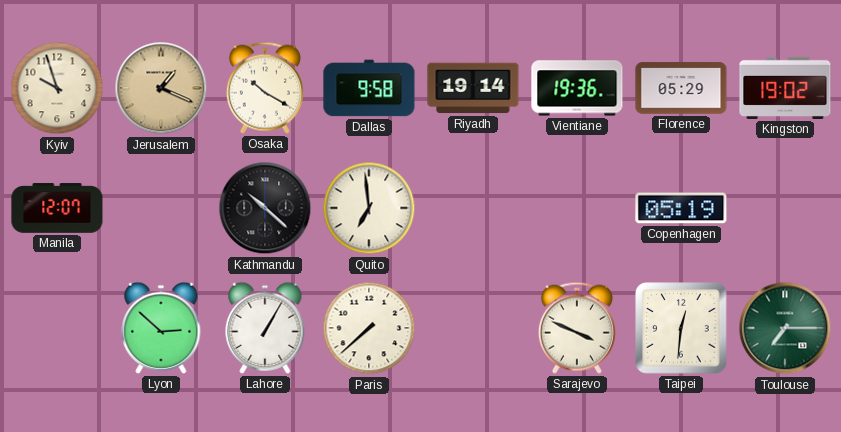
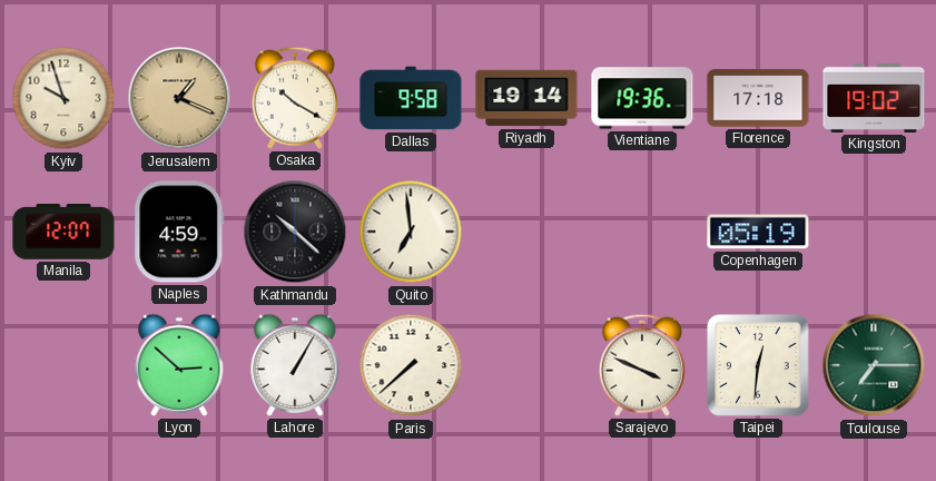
Florence: 05:29 -> 17:18
Naples: none -> 4:59
